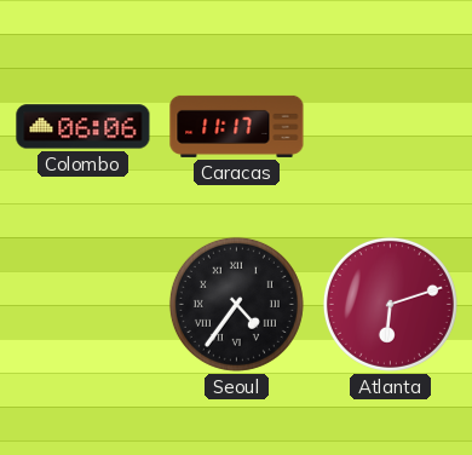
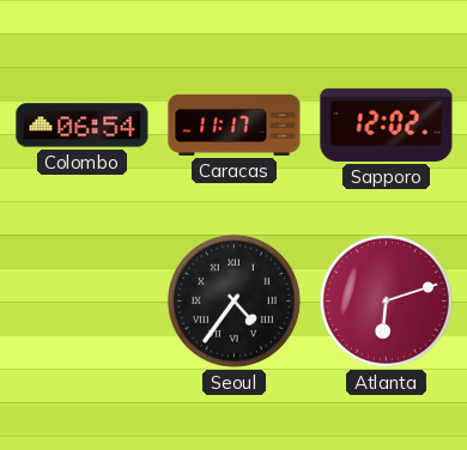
Colombo: 06:06 -> 06:54
Sapporo: none -> 12:02
